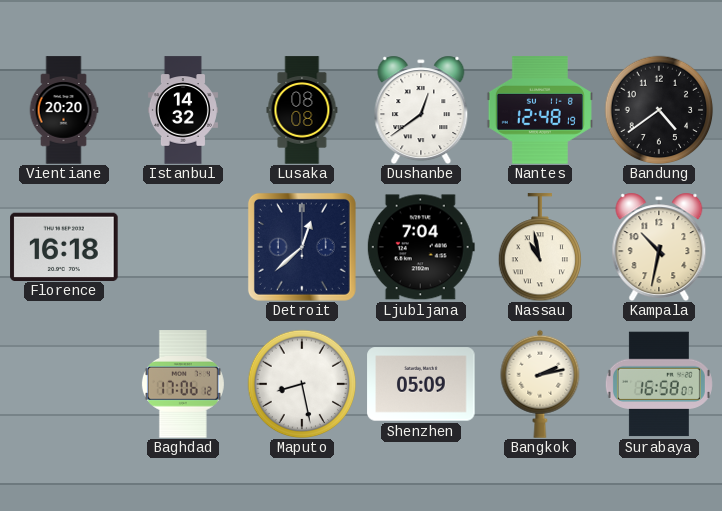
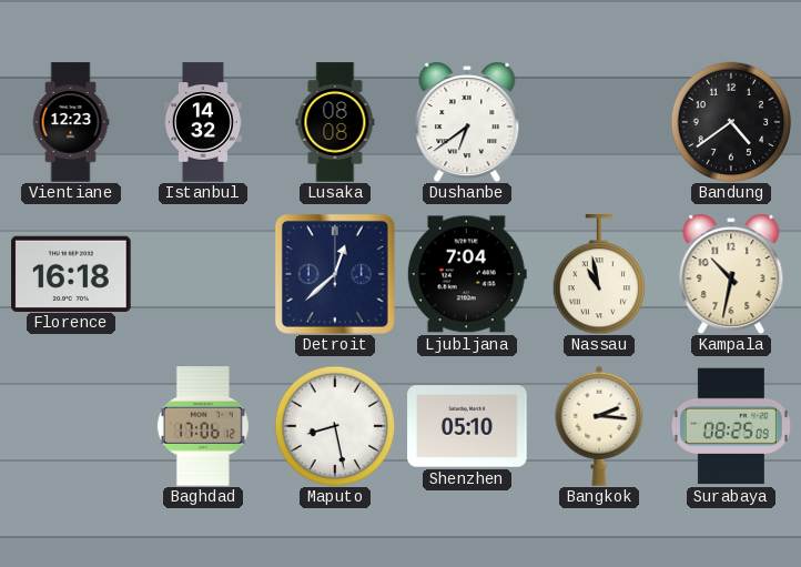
Vientiane: 20:20 -> 12:23
Dushanbe: 12:39 -> 6:39
Nantes: 12:48 -> none
Shenzhen: 05:09 -> 05:10
Bangkok: 2:13 -> 2:16
Surabaya: 16:58 -> 08:25
